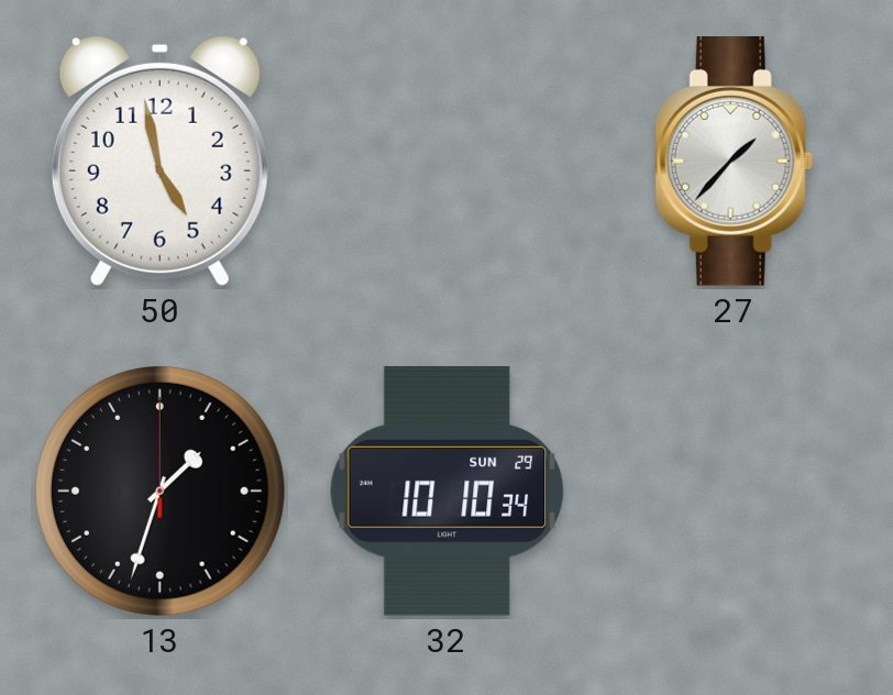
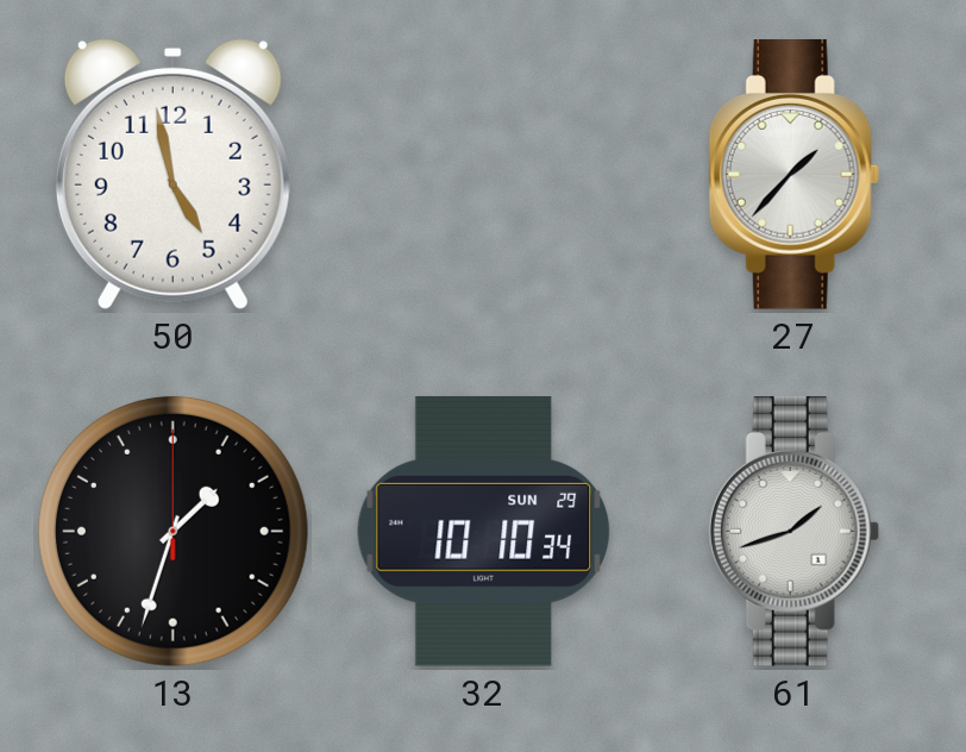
61: none -> 1:42
